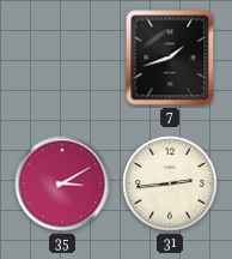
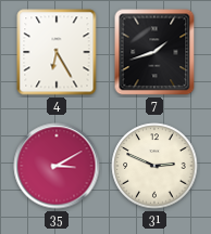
4: none -> 6:25
31: 2:44 -> 2:49
